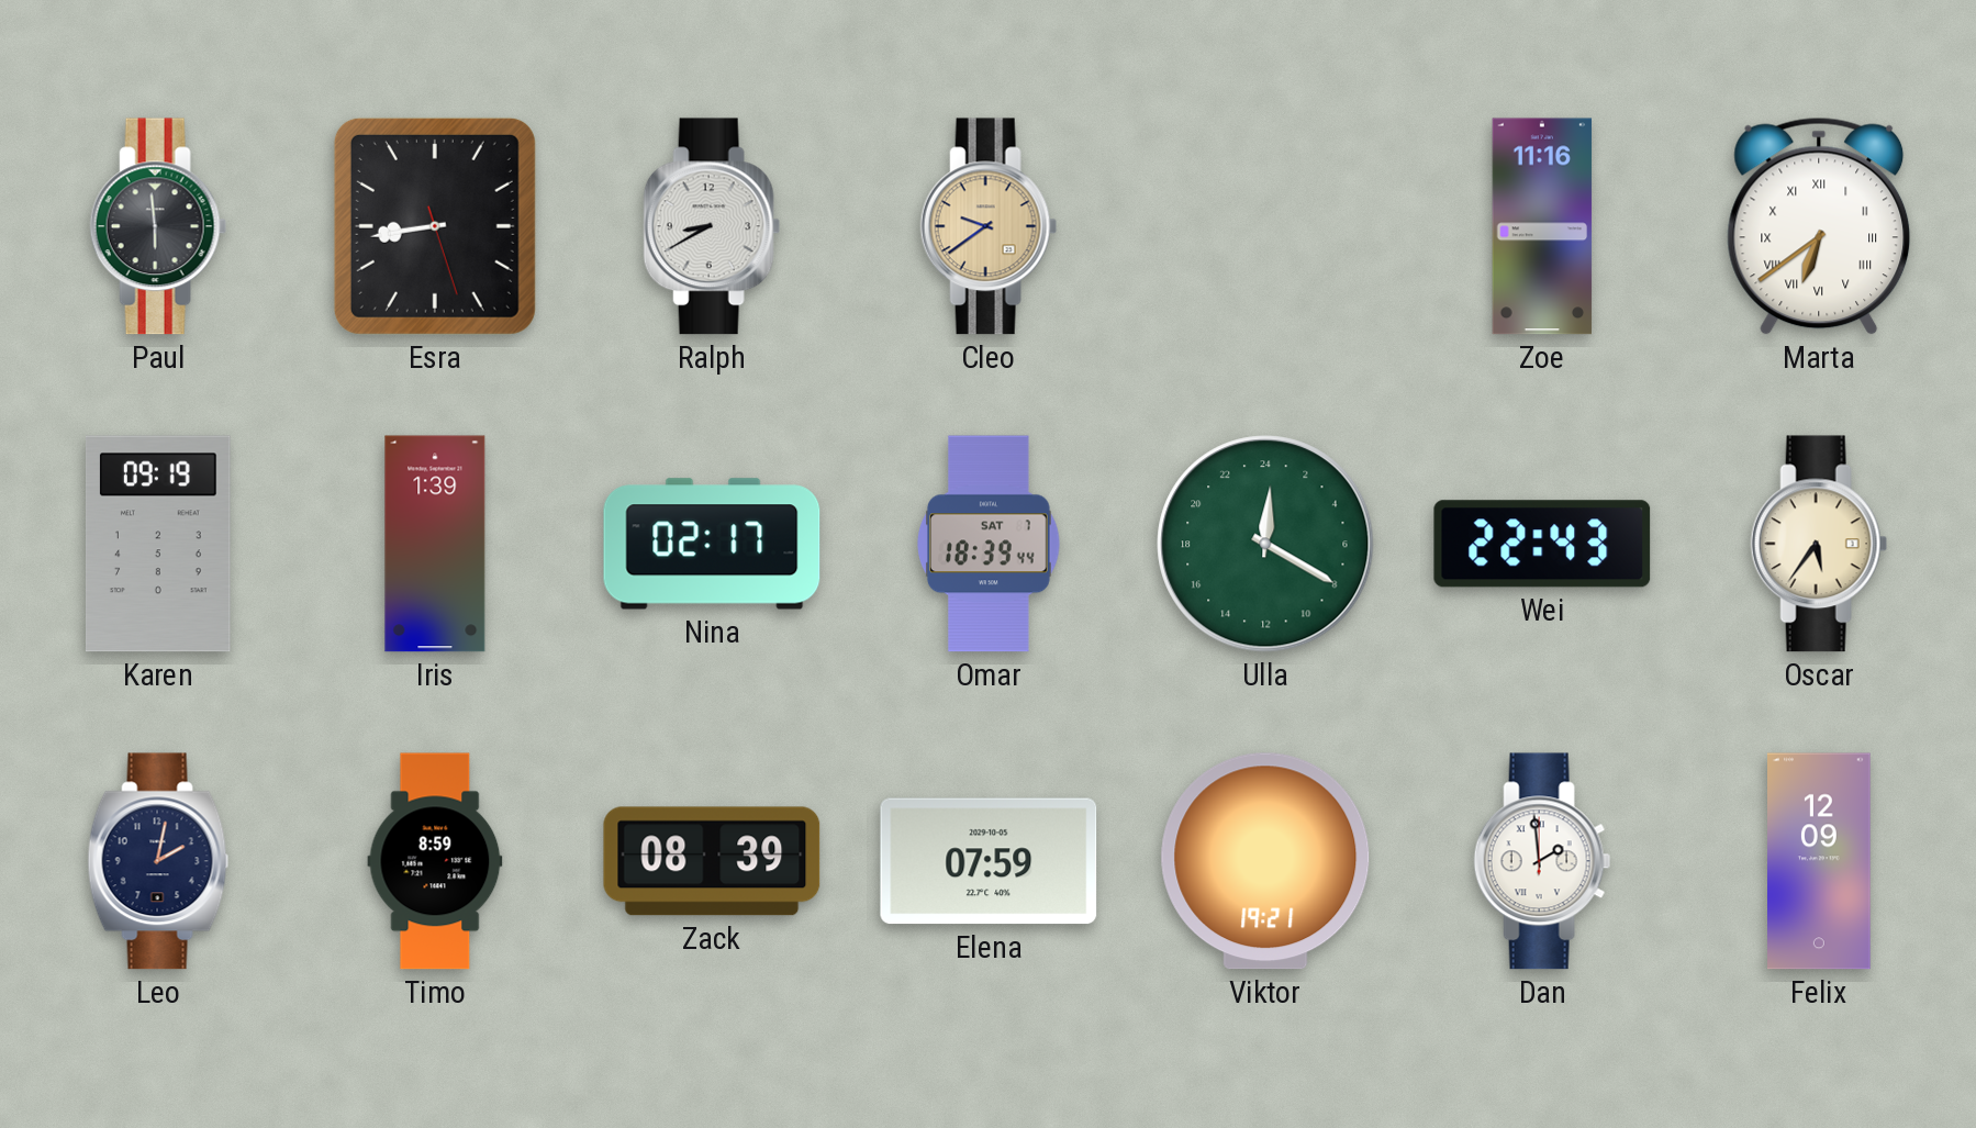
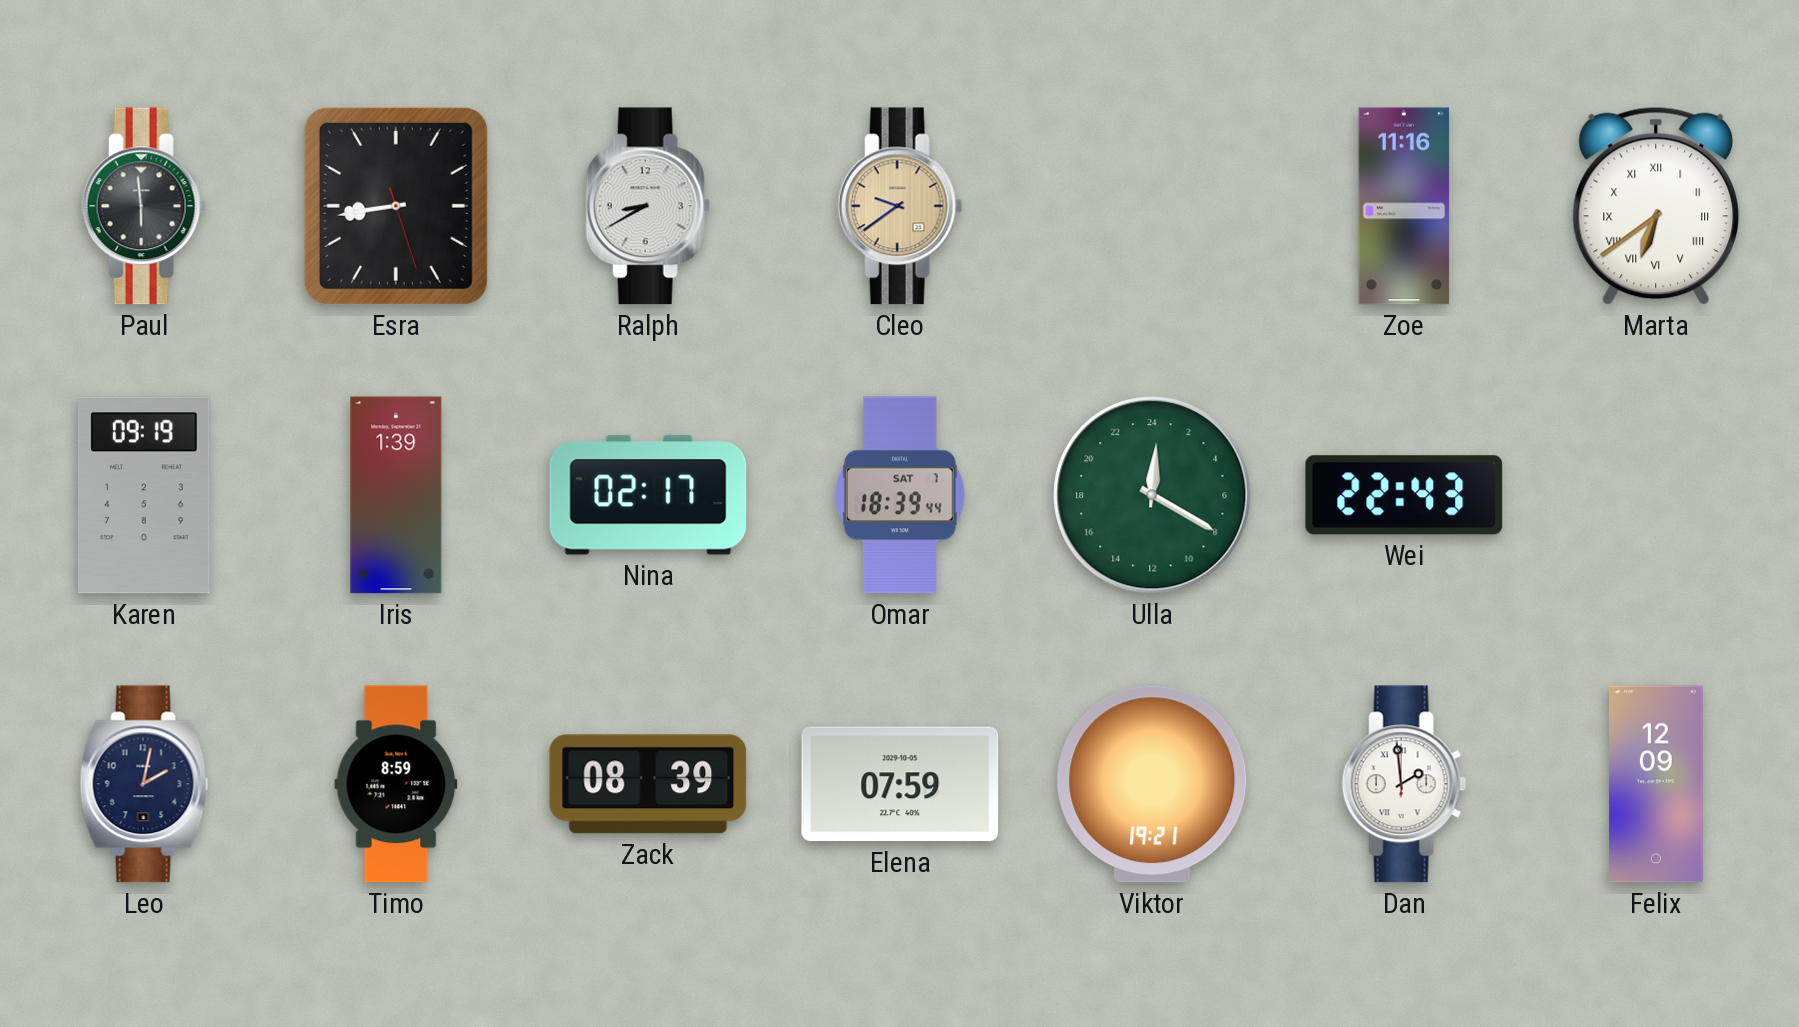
Oscar: 5:36 -> none
